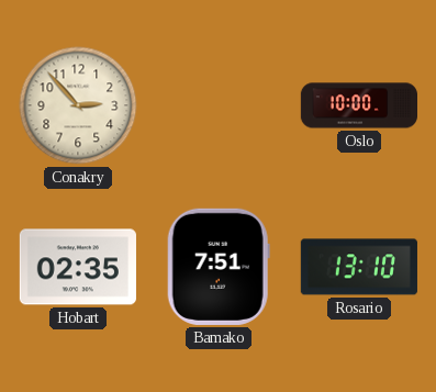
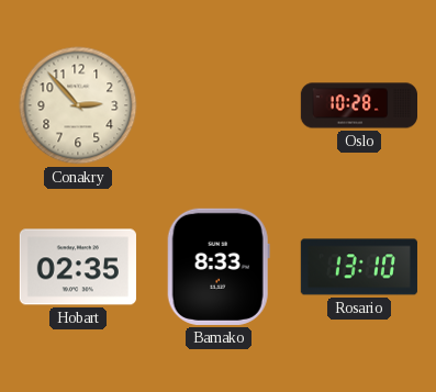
Oslo: 10:00 -> 10:28
Bamako: 7:51 -> 8:33
